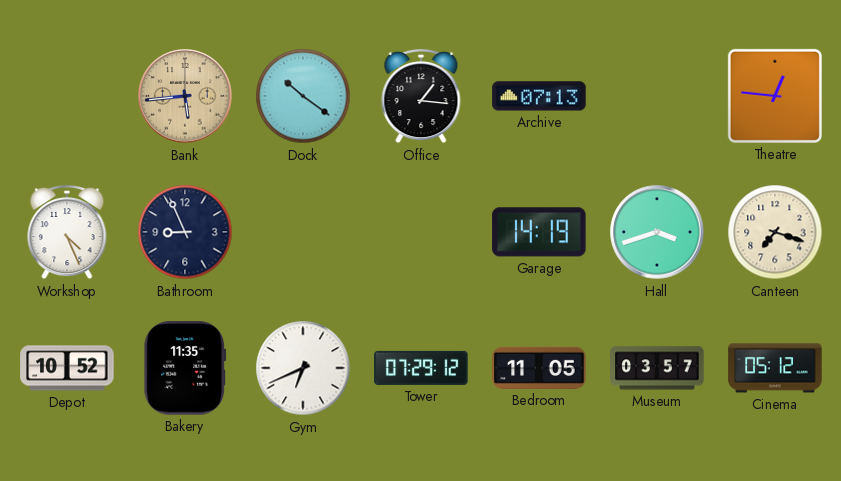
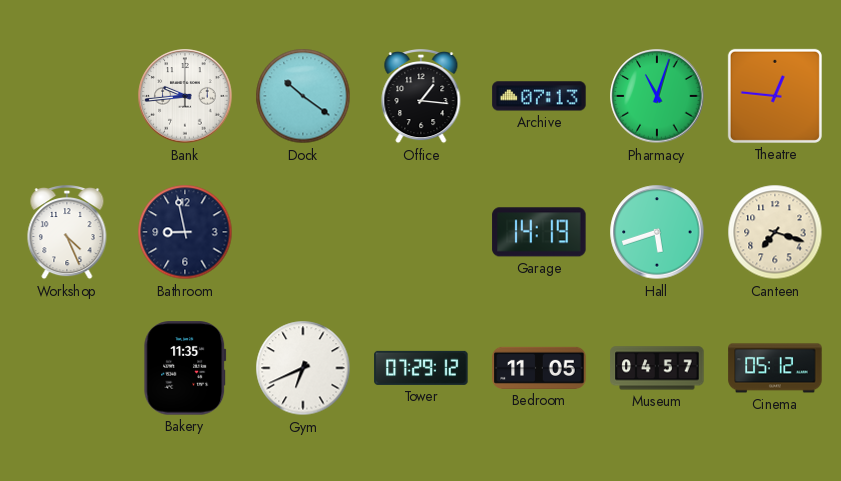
Bank: 5:44 -> 9:44
Bank dial: champagne -> white
Pharmacy: none -> 11:03
Bathroom: 8:56 -> 8:58
Hall: 3:42 -> 5:42
Depot: 10:52 -> none
Museum: 03:57 -> 04:57
